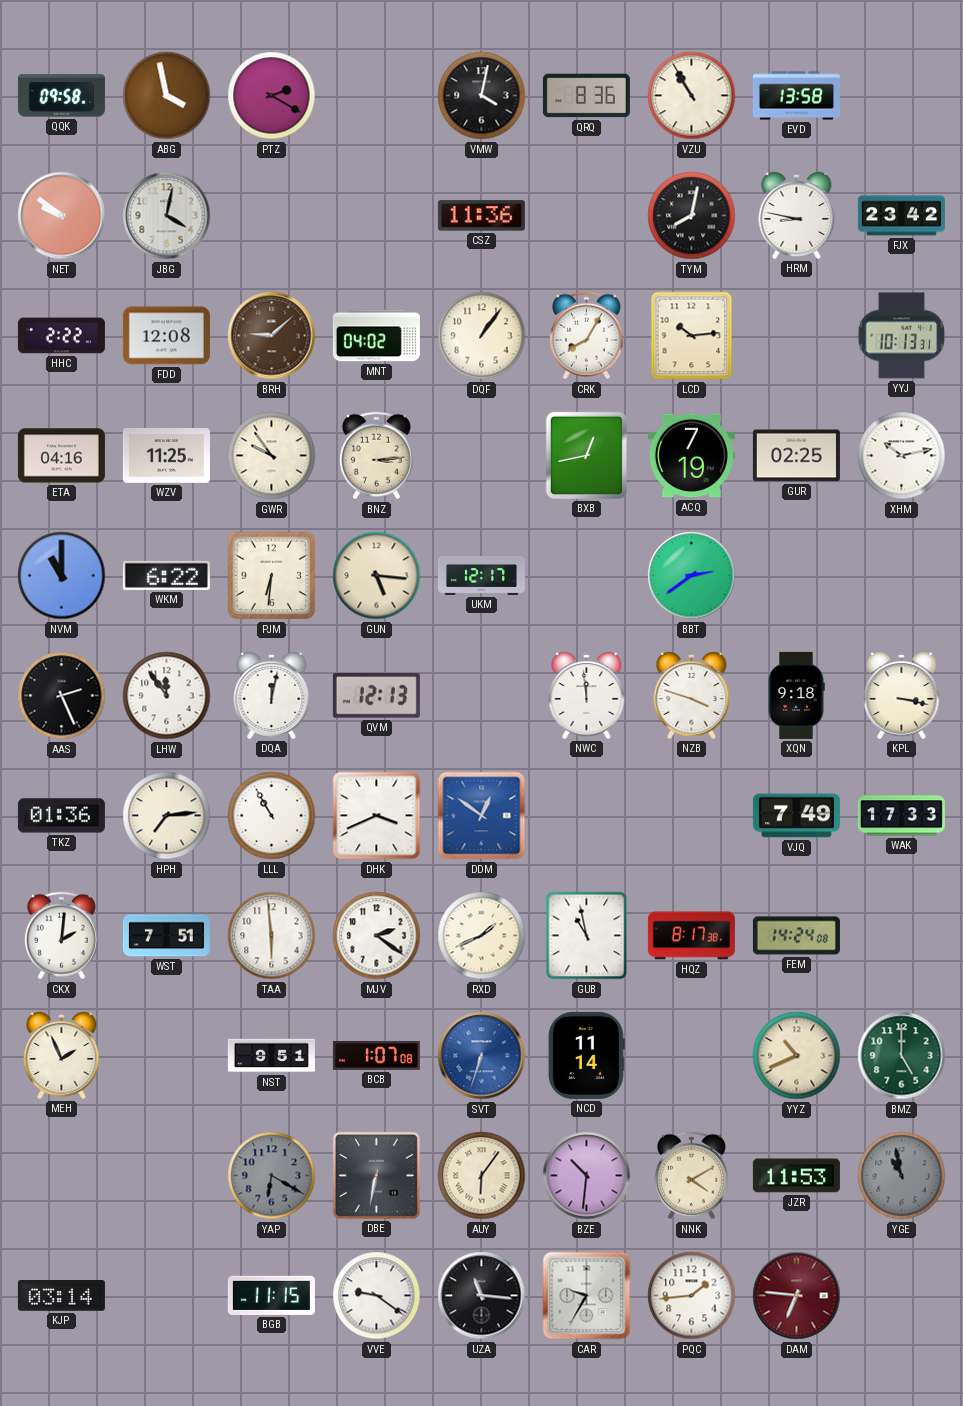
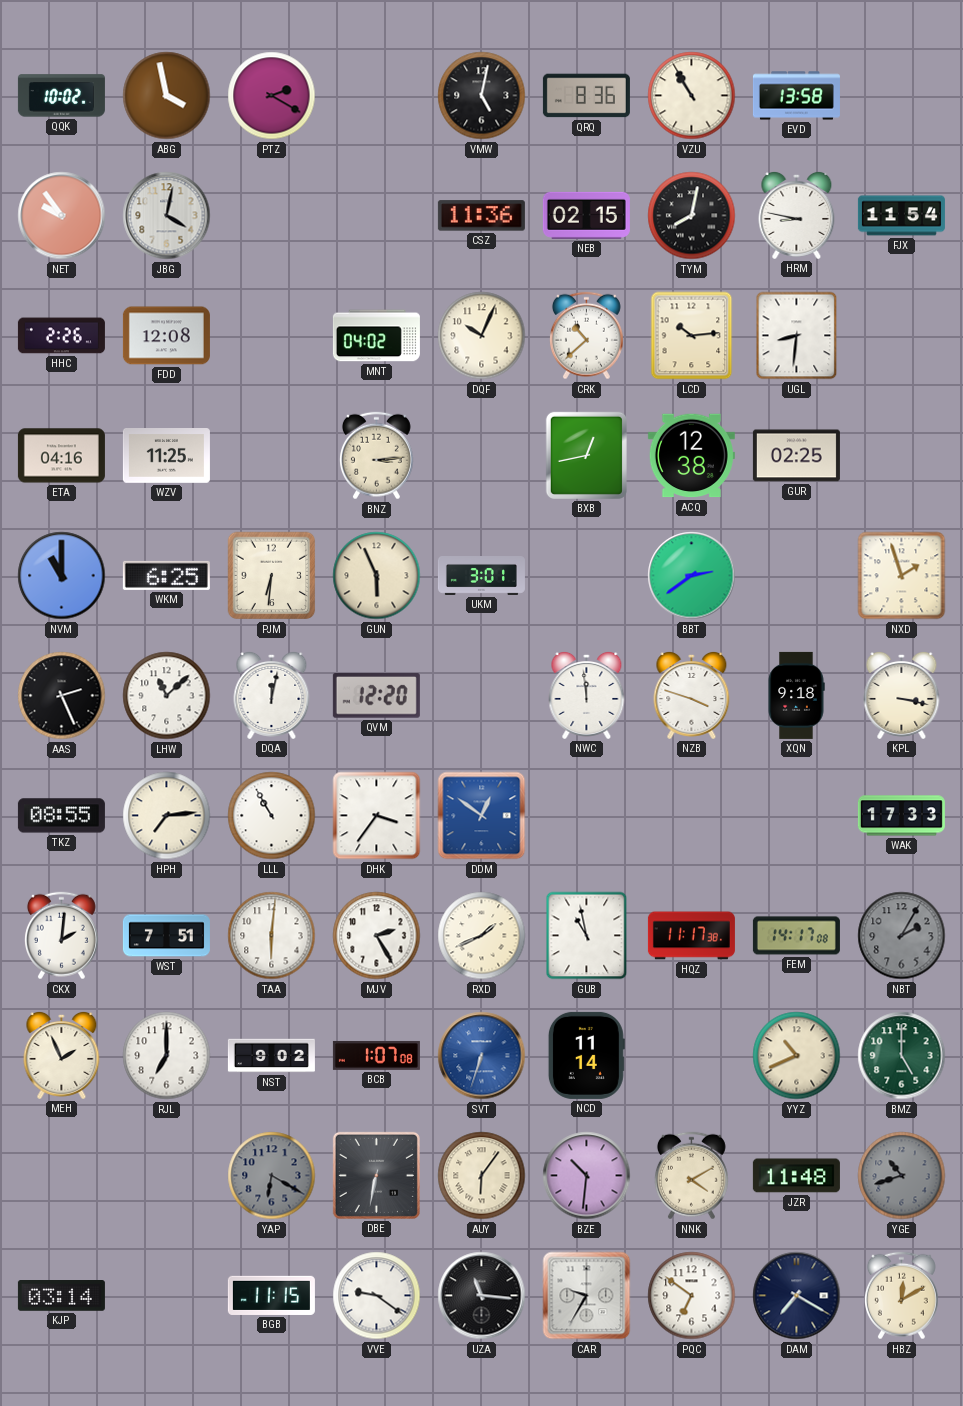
QQK: 09:58 -> 10:02
VMW: 4:02 -> 5:02
NET: 9:51 -> 9:54
NEB: none -> 02:15
FJX: 23:42 -> 11:54
HHC: 2:22 -> 2:26
BRH: 9:08 -> none
DQF: 1:06 -> 10:04
CRK: 8:05 -> 10:38
UGL: none -> 8:31
YYJ: 10:13 -> none
GWR: 9:54 -> none
ACQ: 7:19 -> 12:38
XHM: 10:13 -> none
WKM: 6:22 -> 6:25
GUN: 5:16 -> 5:56
UKM: 12:17 -> 3:01
NXD: none -> 1:57
LHW: 11:54 -> 11:08
QVM: 12:13 -> 12:20
TKZ: 01:36 -> 08:55
DHK: 3:41 -> 3:36
VJQ: 7:49 -> none
TAA: 5:59 -> 6:01
MJV: 2:21 -> 2:25
HQZ: 8:17 -> 11:17
FEM: 14:24 -> 14:17
NBT: none -> 2:05
RJL: none -> 7:00
NST: 9:51 -> 9:02
JZR: 11:53 -> 11:48
YGE: 10:58 -> 10:42
PQC: 1:44 -> 6:51
DAM: 6:46 -> 7:20
DAM dial: burgundy -> navy
HBZ: none -> 12:10
